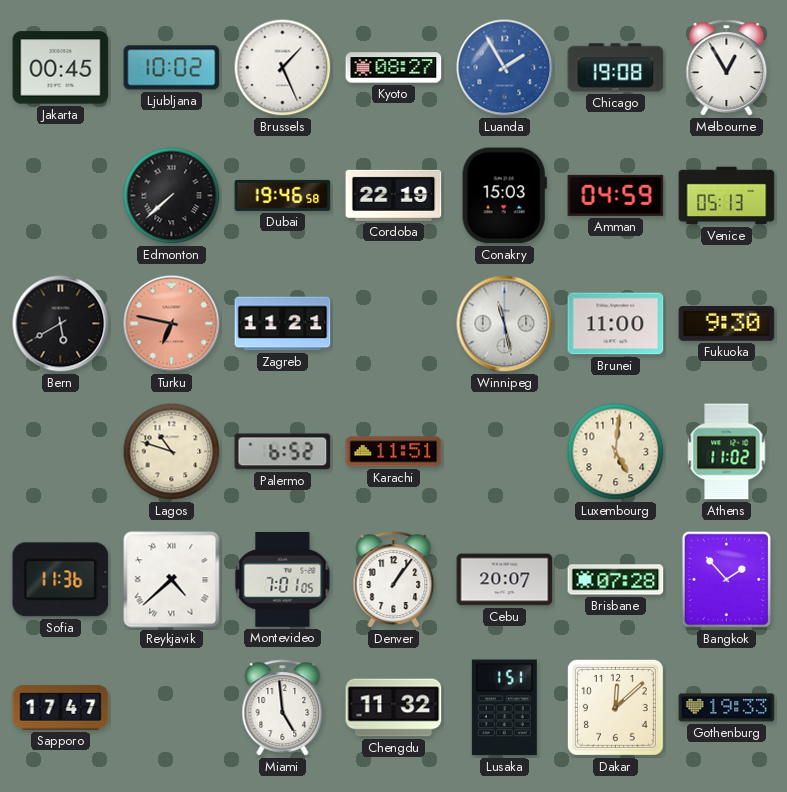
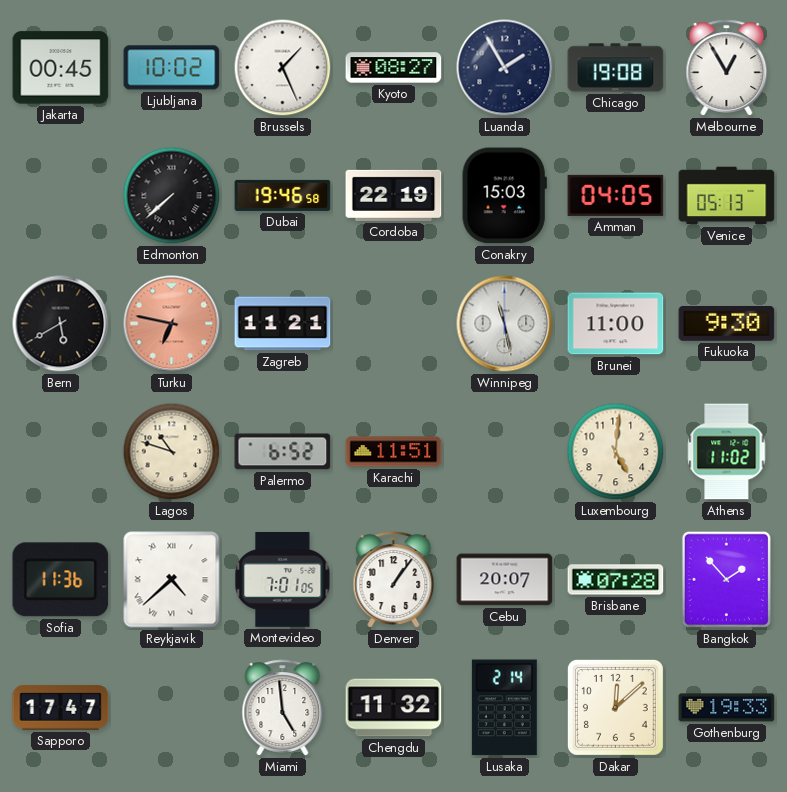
Luanda dial: blue -> navy
Amman: 04:59 -> 04:05
Lusaka: 1:51 -> 2:14
